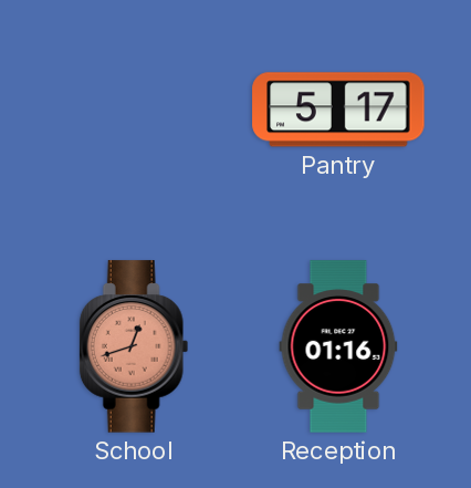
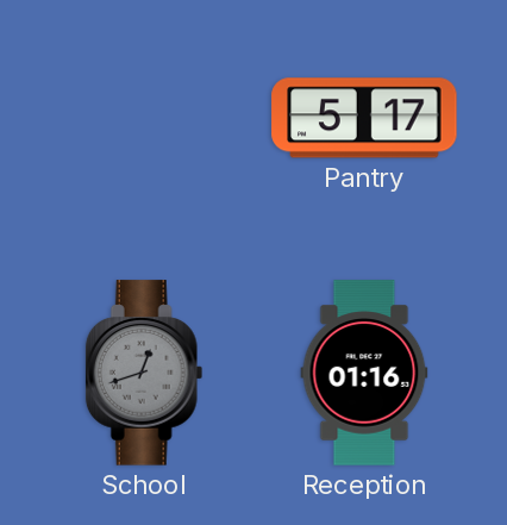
School dial: salmon -> grey
